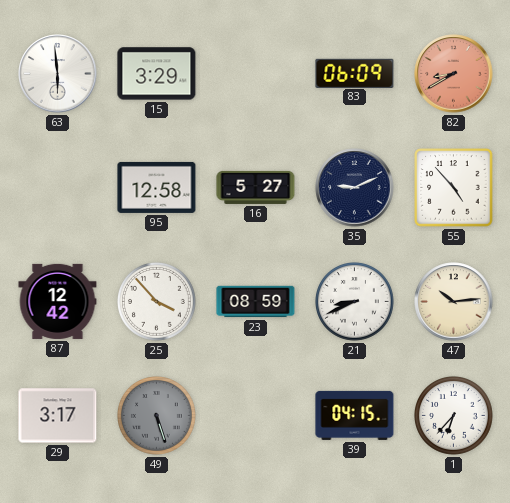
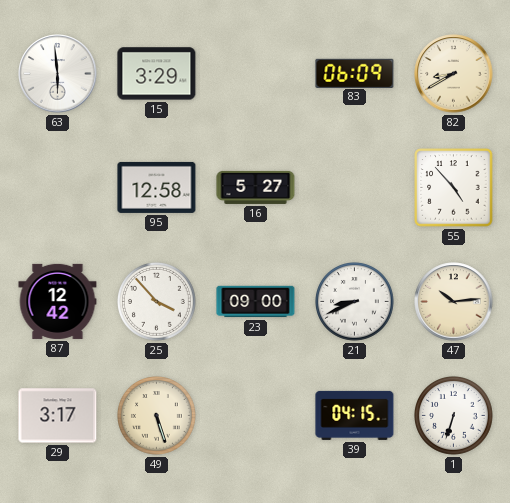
82 dial: salmon -> cream
35: 9:11 -> none
23: 08:59 -> 09:00
49 dial: grey -> cream
1: 6:37 -> 6:33
